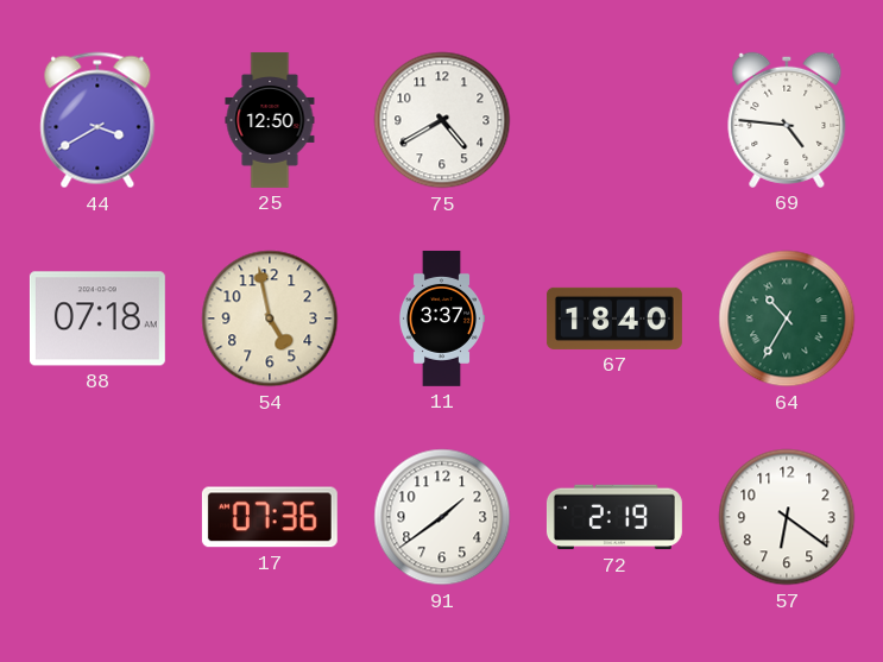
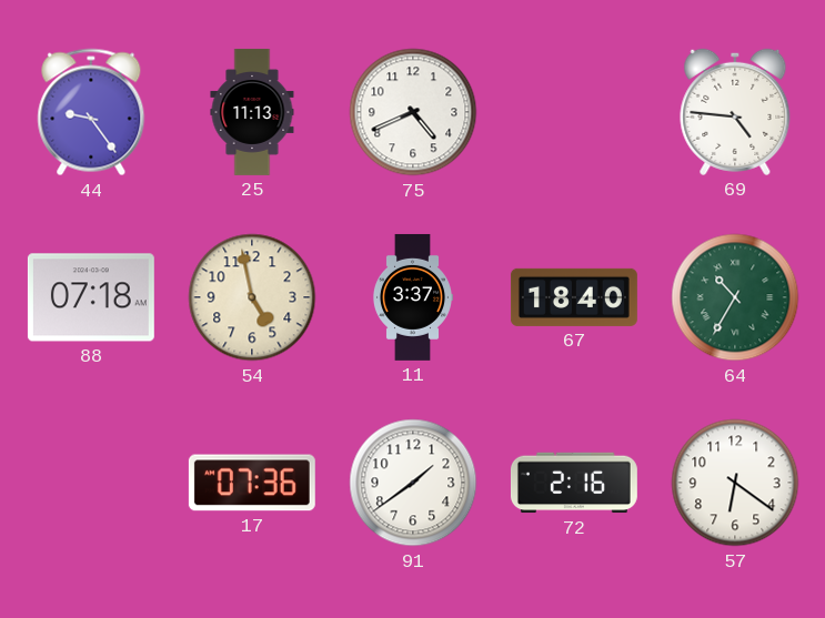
44: 3:40 -> 9:24
25: 12:50 -> 11:13
75: 4:40 -> 4:41
72: 2:19 -> 2:16
